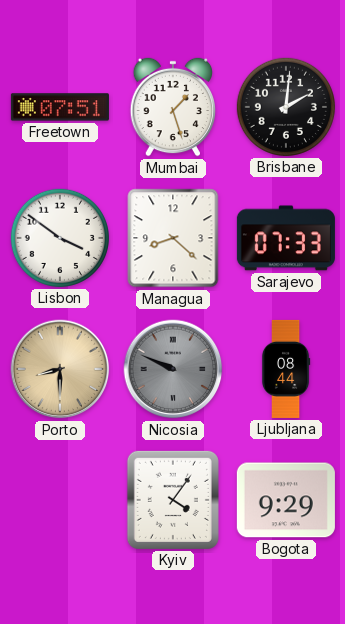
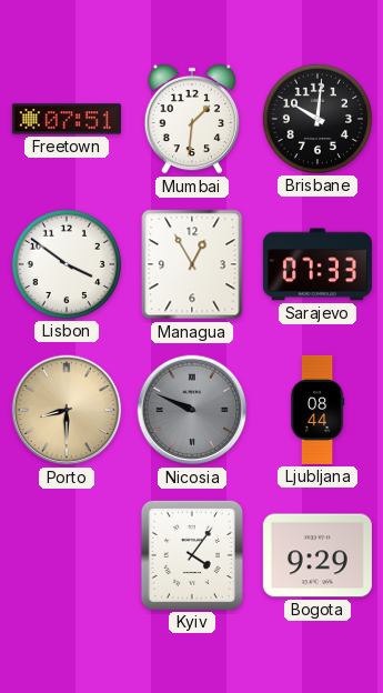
Mumbai: 1:27 -> 1:31
Brisbane: 2:01 -> 10:01
Managua: 8:22 -> 12:55
